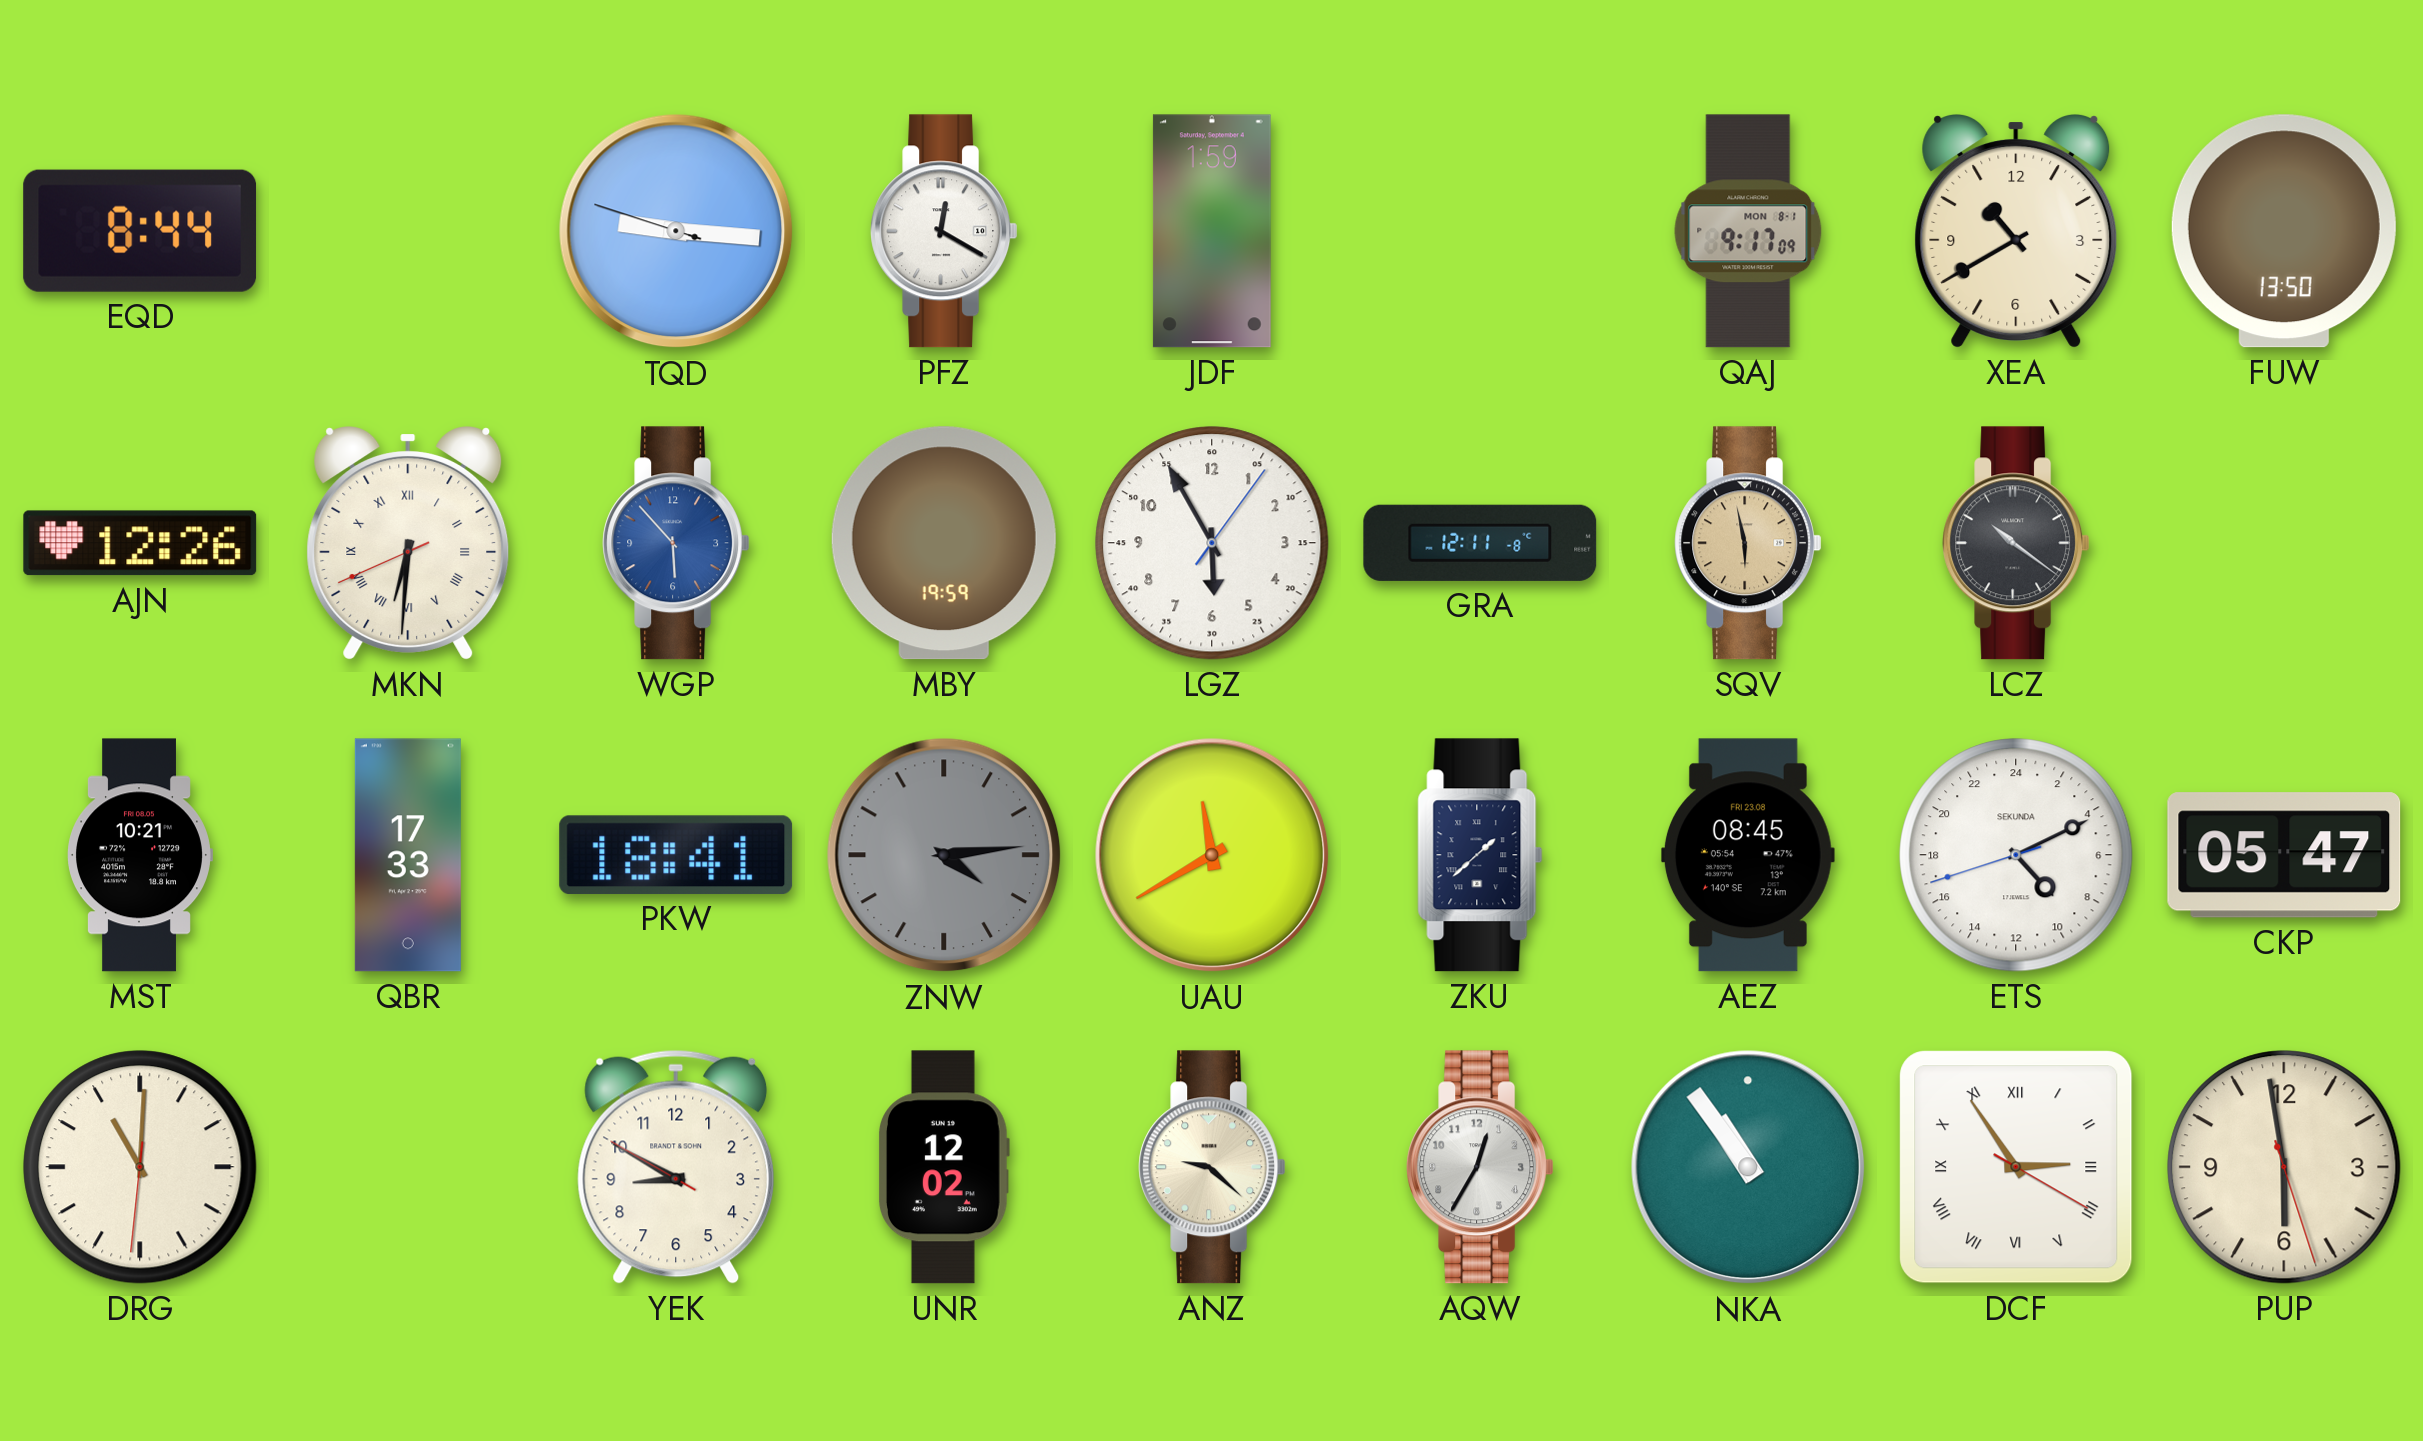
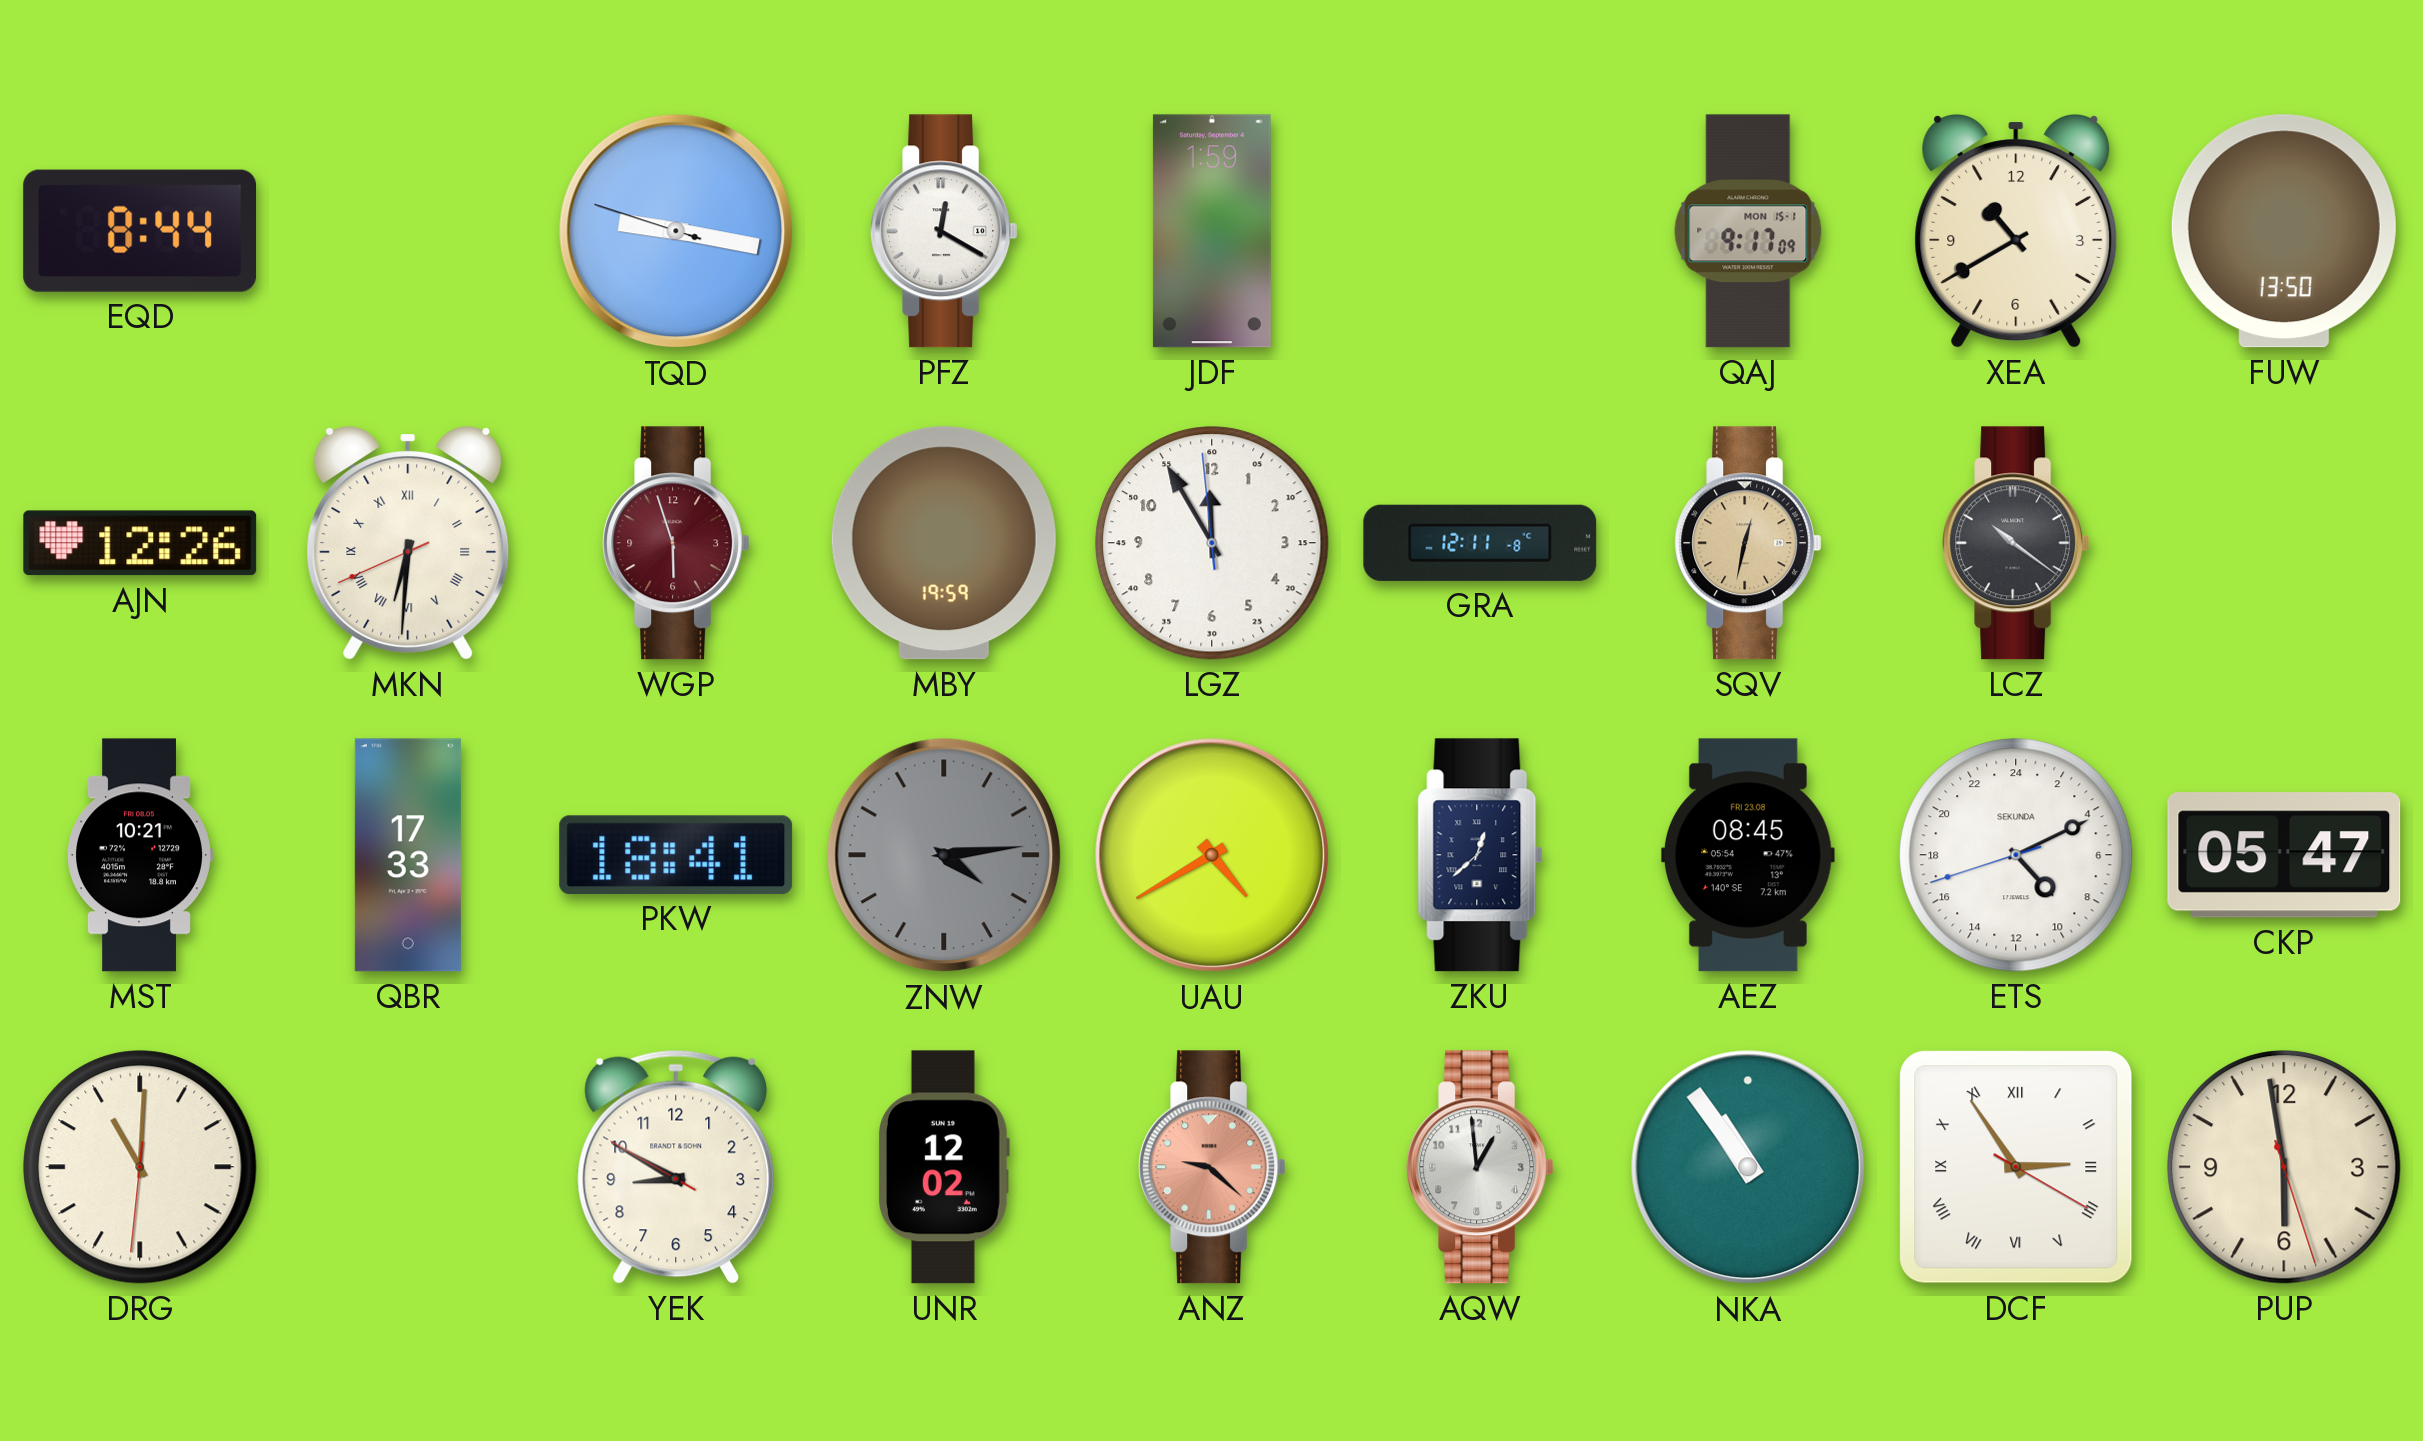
TQD: 9:15 -> 9:16
QAJ date: MON 8-1 -> MON 15-1
WGP: 5:53 -> 5:57
WGP dial: blue -> burgundy
LGZ: 5:55 -> 11:54
SQV: 5:58 -> 12:32
UAU: 11:40 -> 4:40
ZKU: 1:38 -> 12:38
ANZ dial: cream -> salmon
AQW: 12:35 -> 12:59
